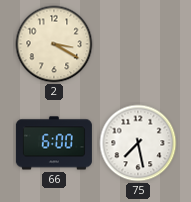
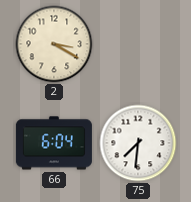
66: 6:00 -> 6:04
75: 7:28 -> 7:31
